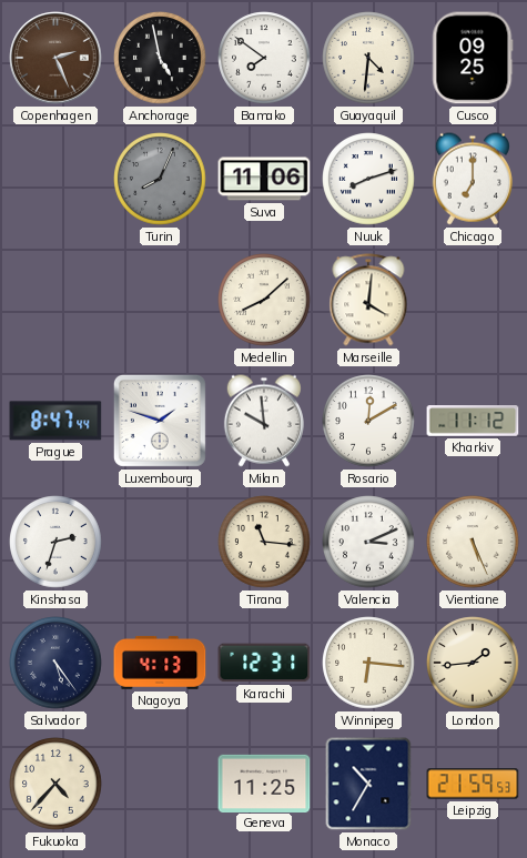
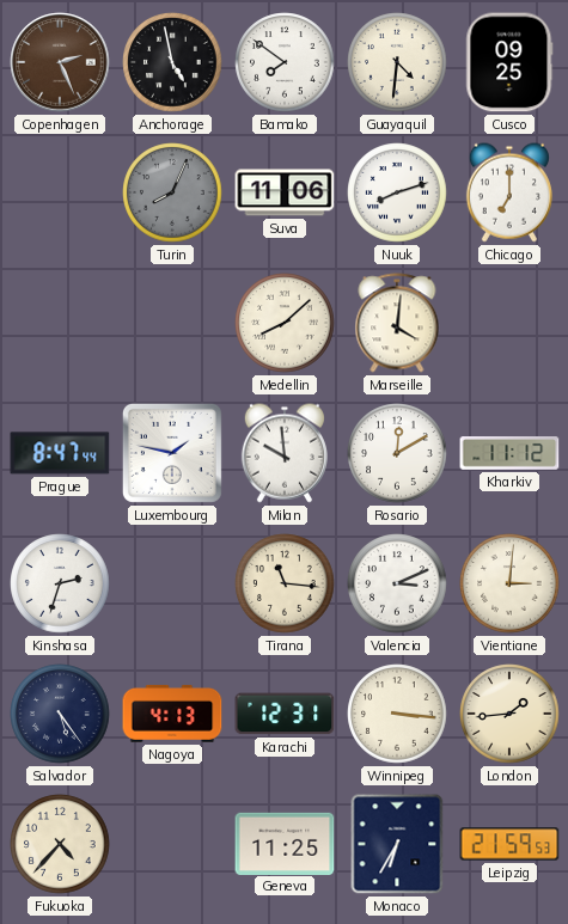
Luxembourg: 1:48 -> 1:47
Vientiane: 5:26 -> 3:01
Winnipeg: 6:16 -> 3:16
Monaco: 10:35 -> 6:35
